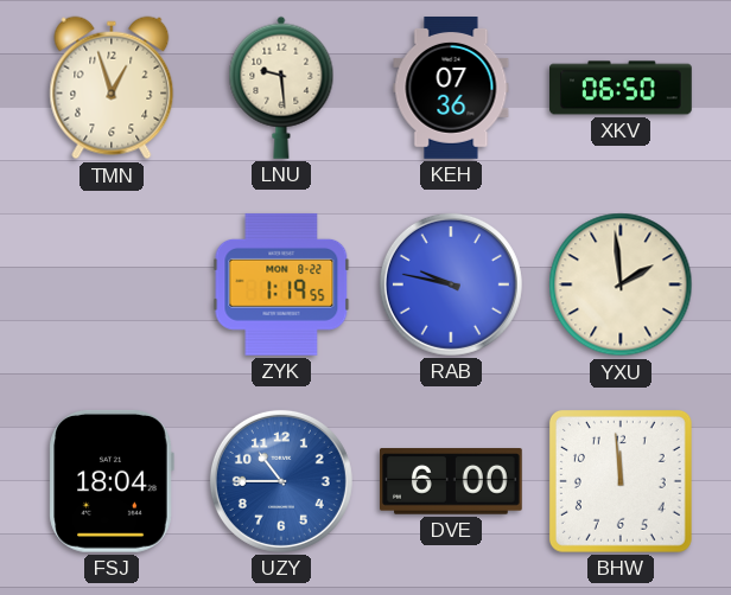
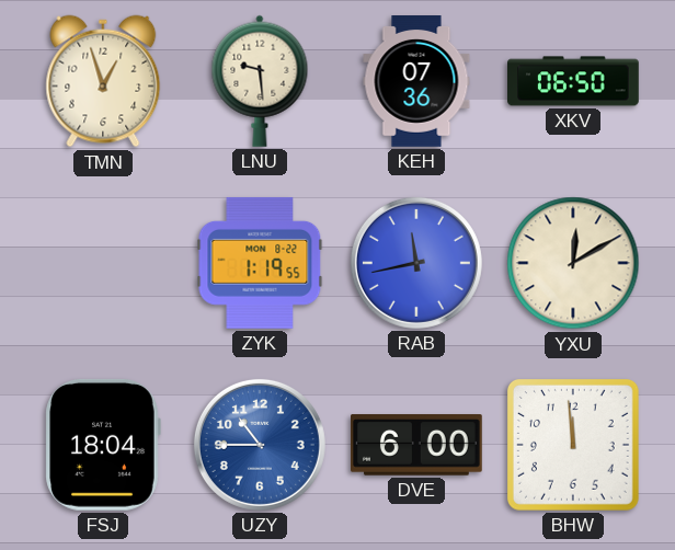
RAB: 9:47 -> 11:43
YXU: 1:59 -> 12:10
